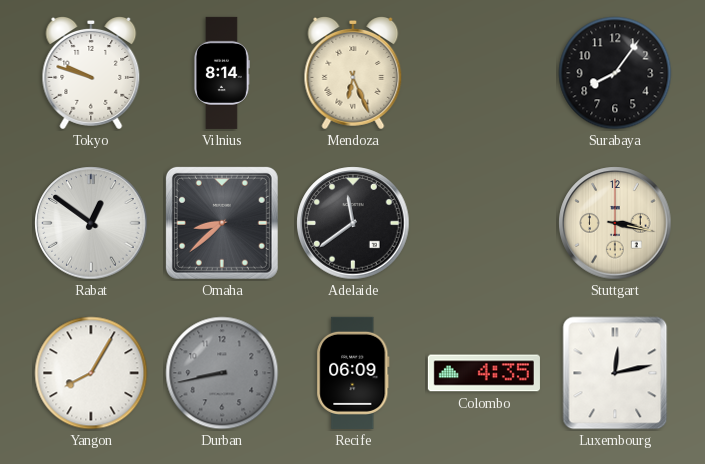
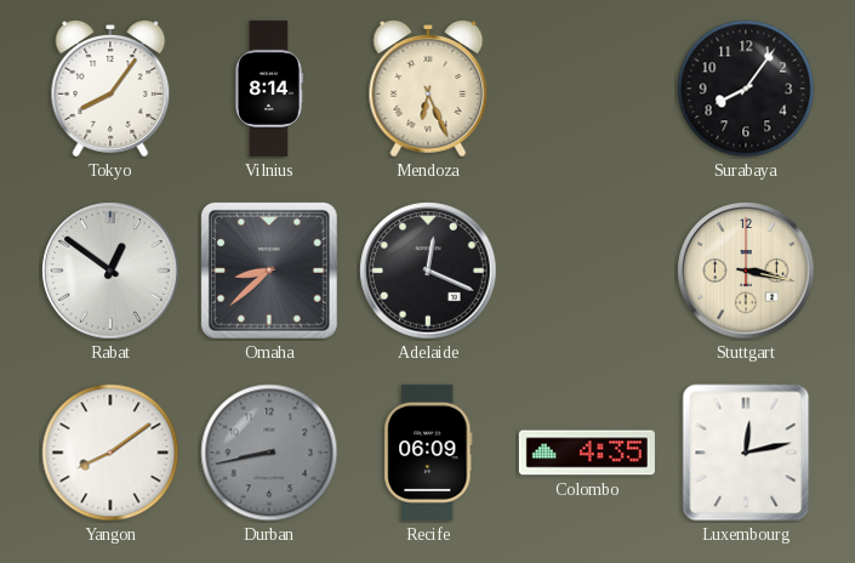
Tokyo: 9:48 -> 8:06
Adelaide: 11:39 -> 12:19
Yangon: 8:05 -> 8:09
